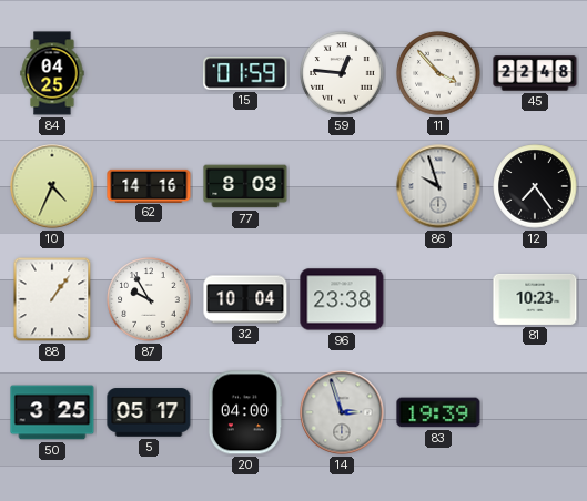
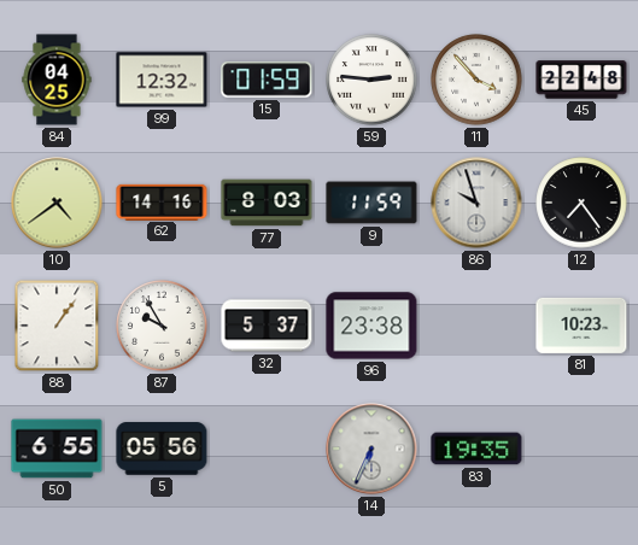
99: none -> 12:32
59: 12:46 -> 2:46
10: 4:34 -> 4:39
9: none -> 11:59
32: 10:04 -> 5:37
50: 3:25 -> 6:55
5: 05:17 -> 05:56
20: 04:00 -> none
14: 2:57 -> 6:34
83: 19:39 -> 19:35
